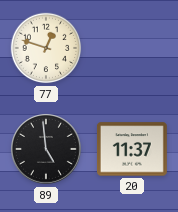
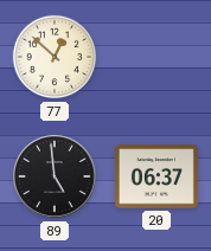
77: 12:48 -> 12:52
20: 11:37 -> 06:37
